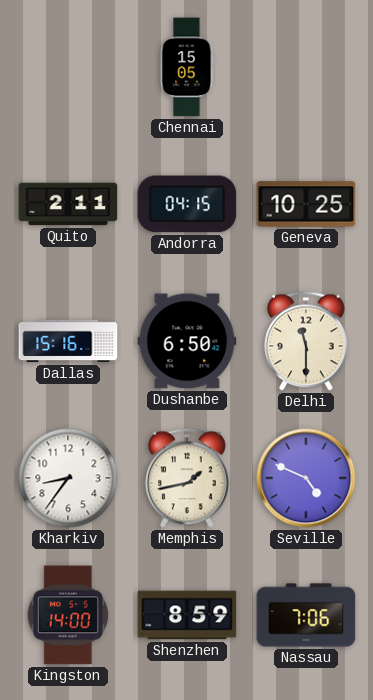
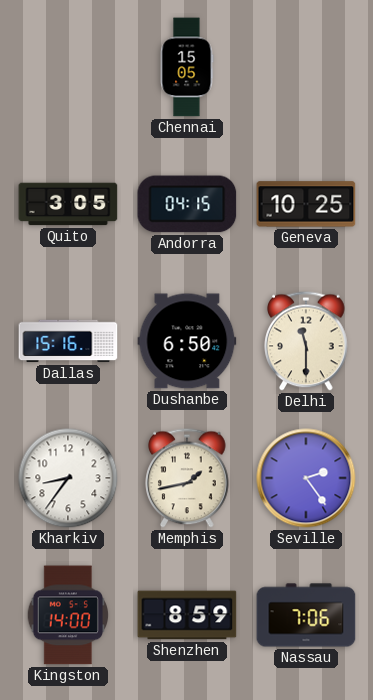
Quito: 2:11 -> 3:05
Seville: 4:49 -> 2:24
